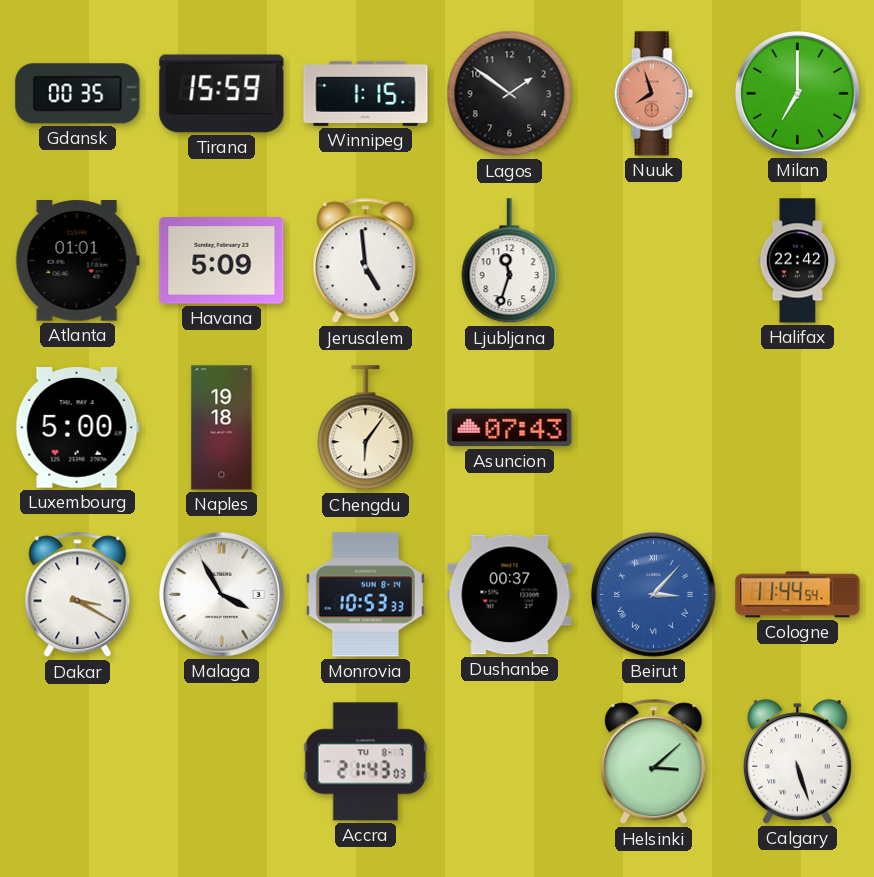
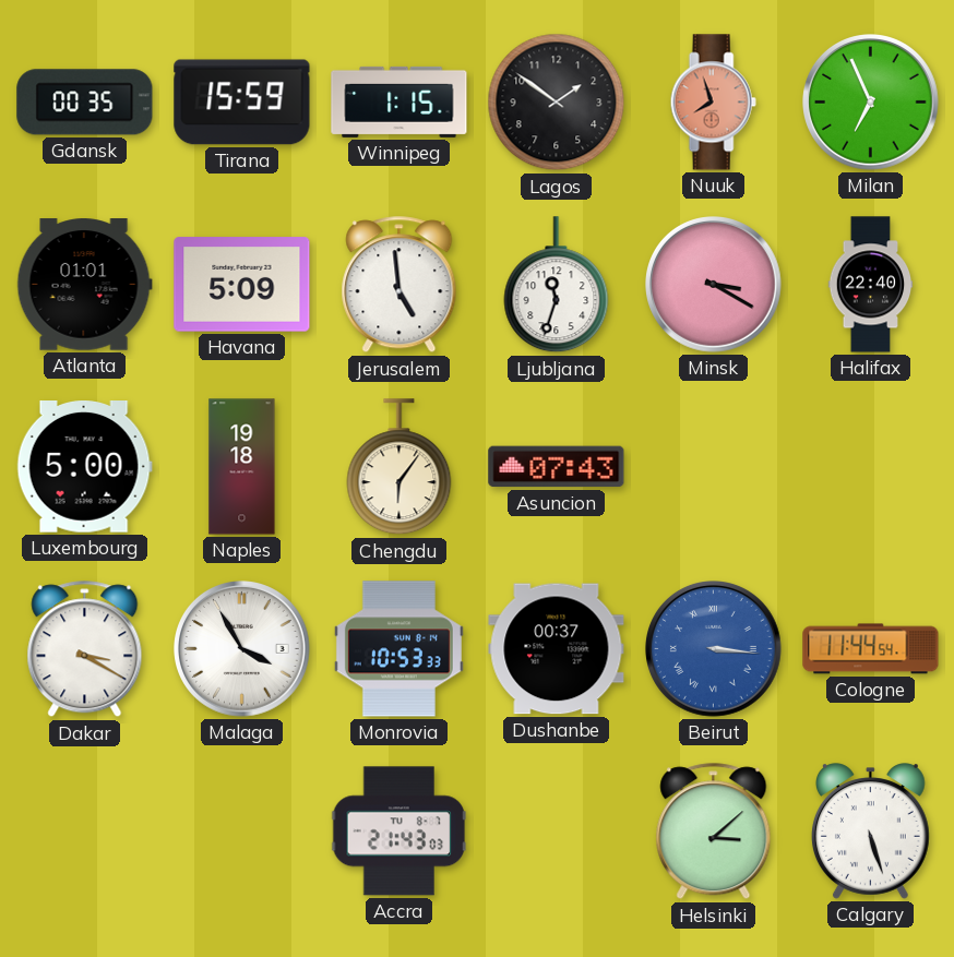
Milan: 7:00 -> 6:56
Minsk: none -> 3:20
Halifax: 22:42 -> 22:40
Beirut: 3:07 -> 3:16
